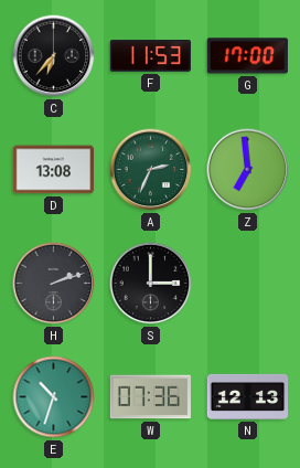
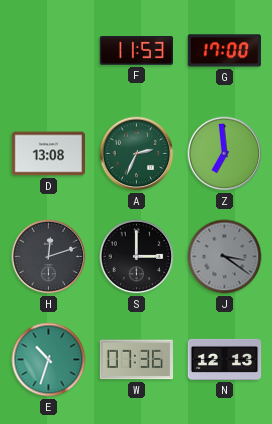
C: 6:37 -> none
H: 2:12 -> 12:12
J: none -> 3:21
